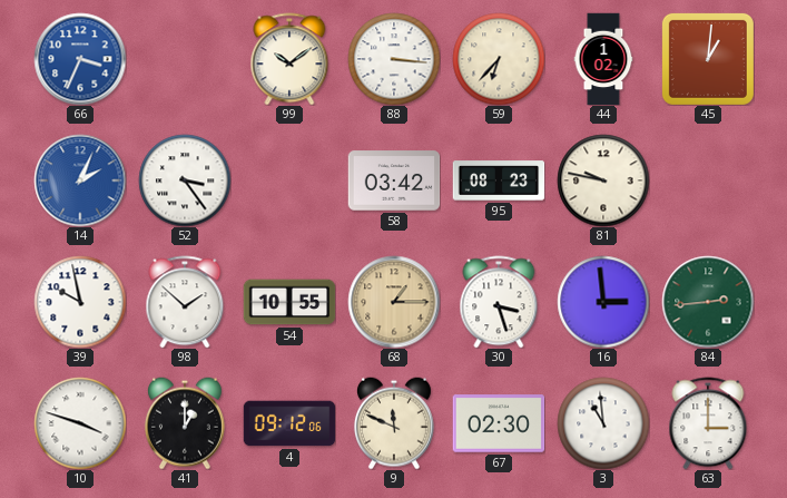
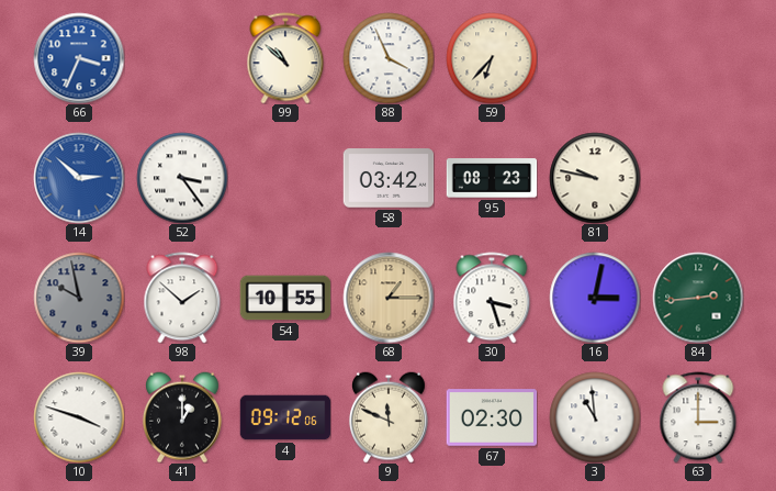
99: 10:09 -> 10:52
88: 3:16 -> 3:56
44: 1:02 -> none
45: 1:01 -> none
14: 2:04 -> 2:52
39 dial: white -> grey
16: 2:59 -> 3:02
